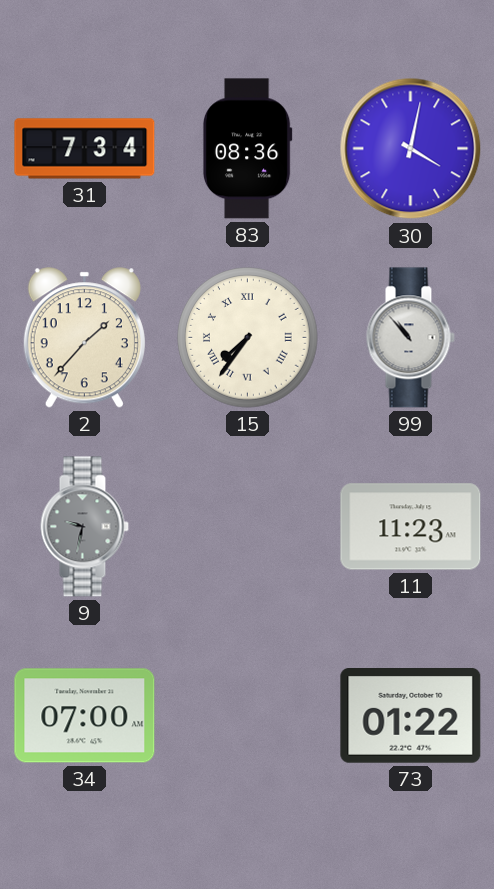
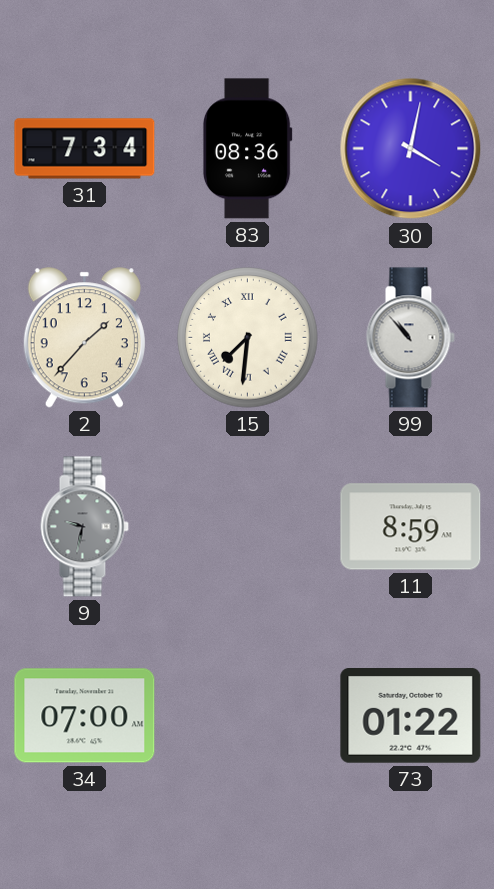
15: 7:36 -> 7:31
11: 11:23 -> 8:59
